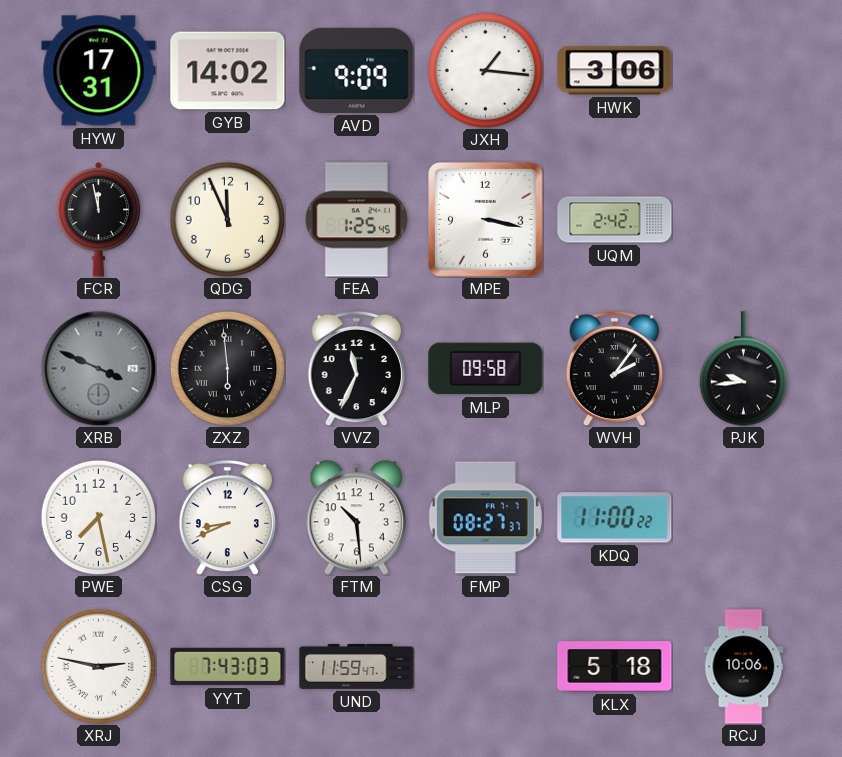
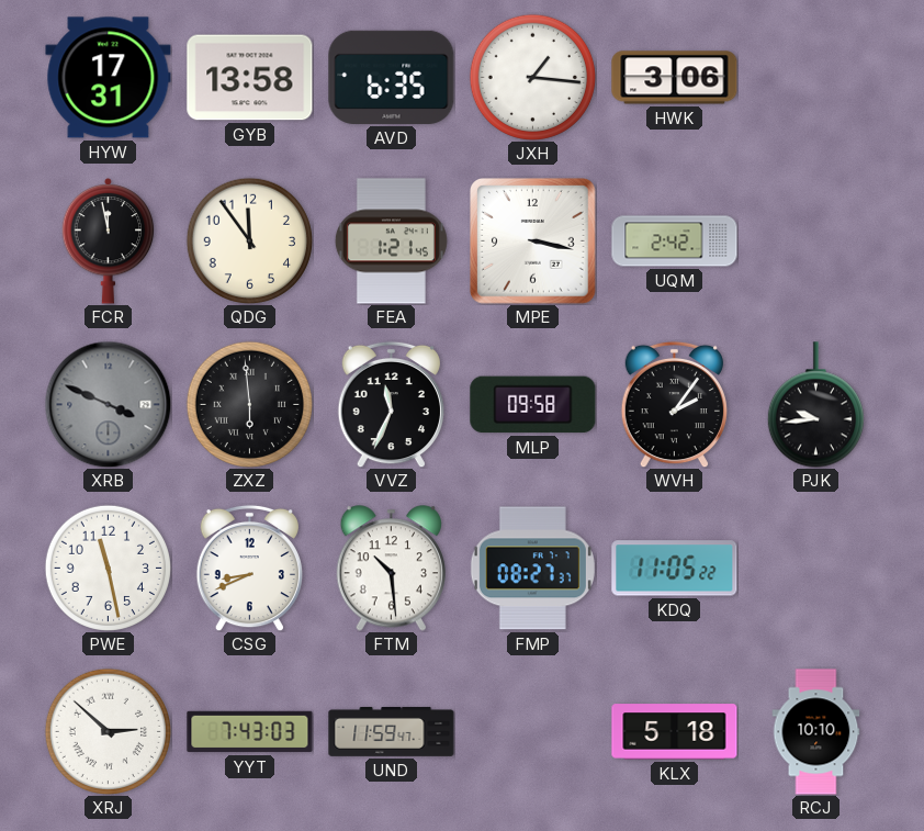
GYB: 14:02 -> 13:58
AVD: 9:09 -> 6:35
QDG: 11:56 -> 11:54
FEA: 1:25 -> 1:21
PWE: 7:28 -> 11:28
KDQ: 11:00 -> 11:05
XRJ: 2:47 -> 2:52
RCJ: 10:06 -> 10:10
